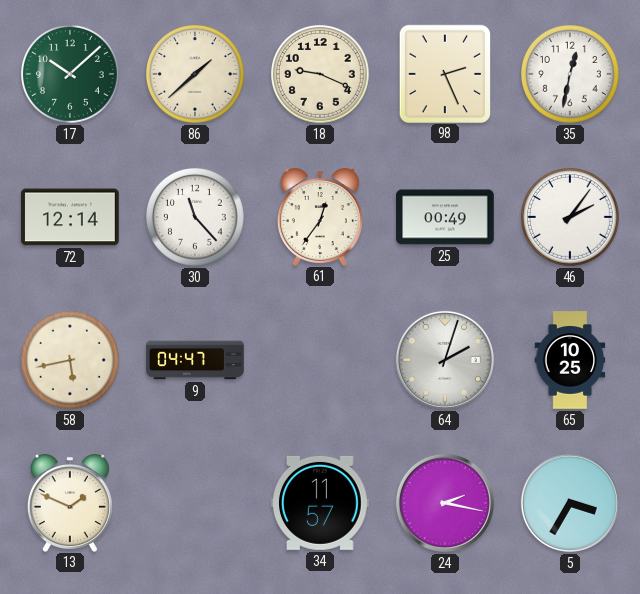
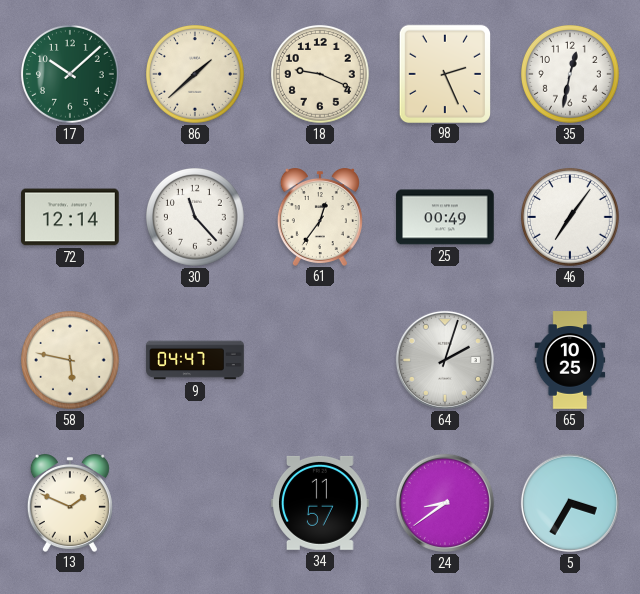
46: 2:06 -> 7:06
58: 5:43 -> 5:47
24: 2:17 -> 8:39
